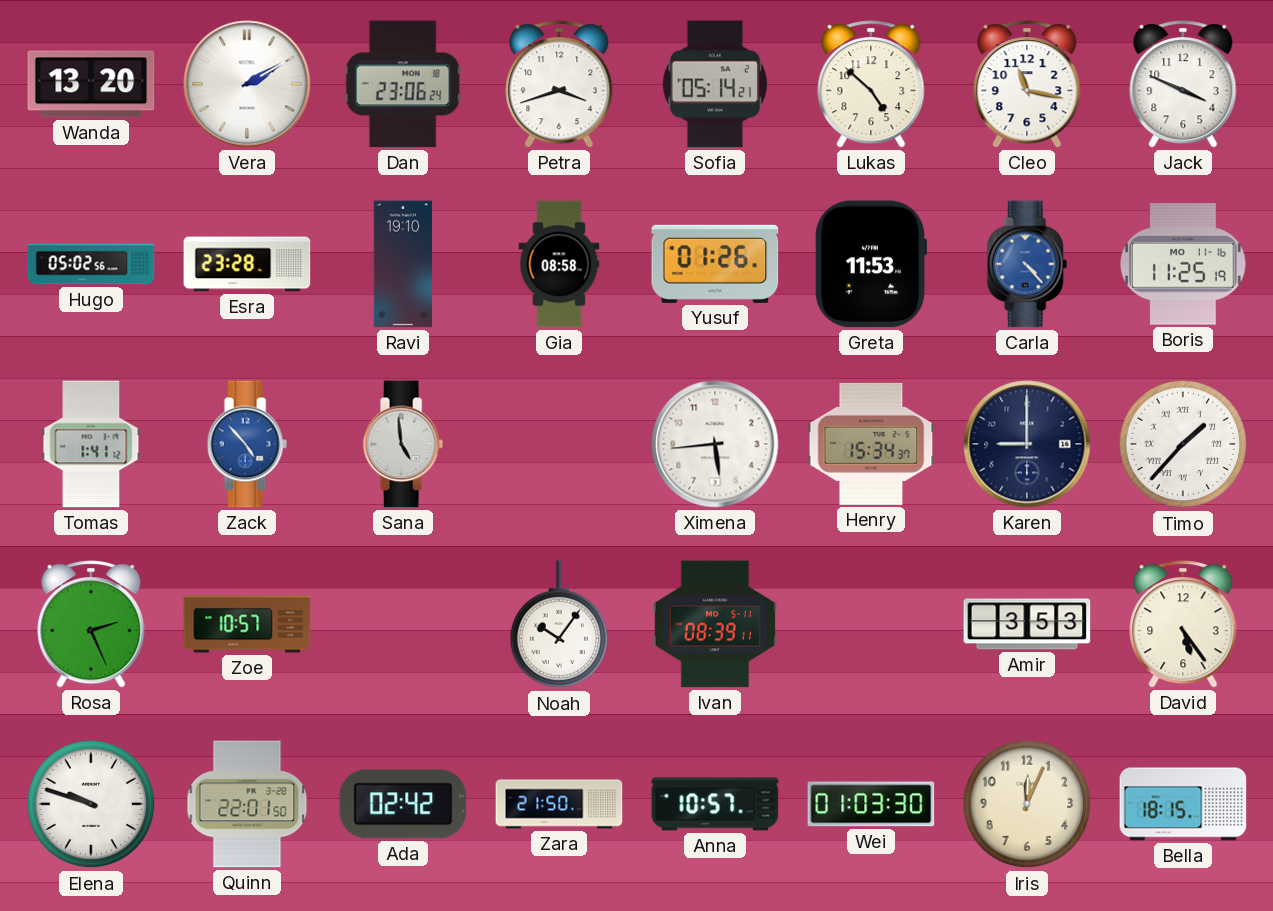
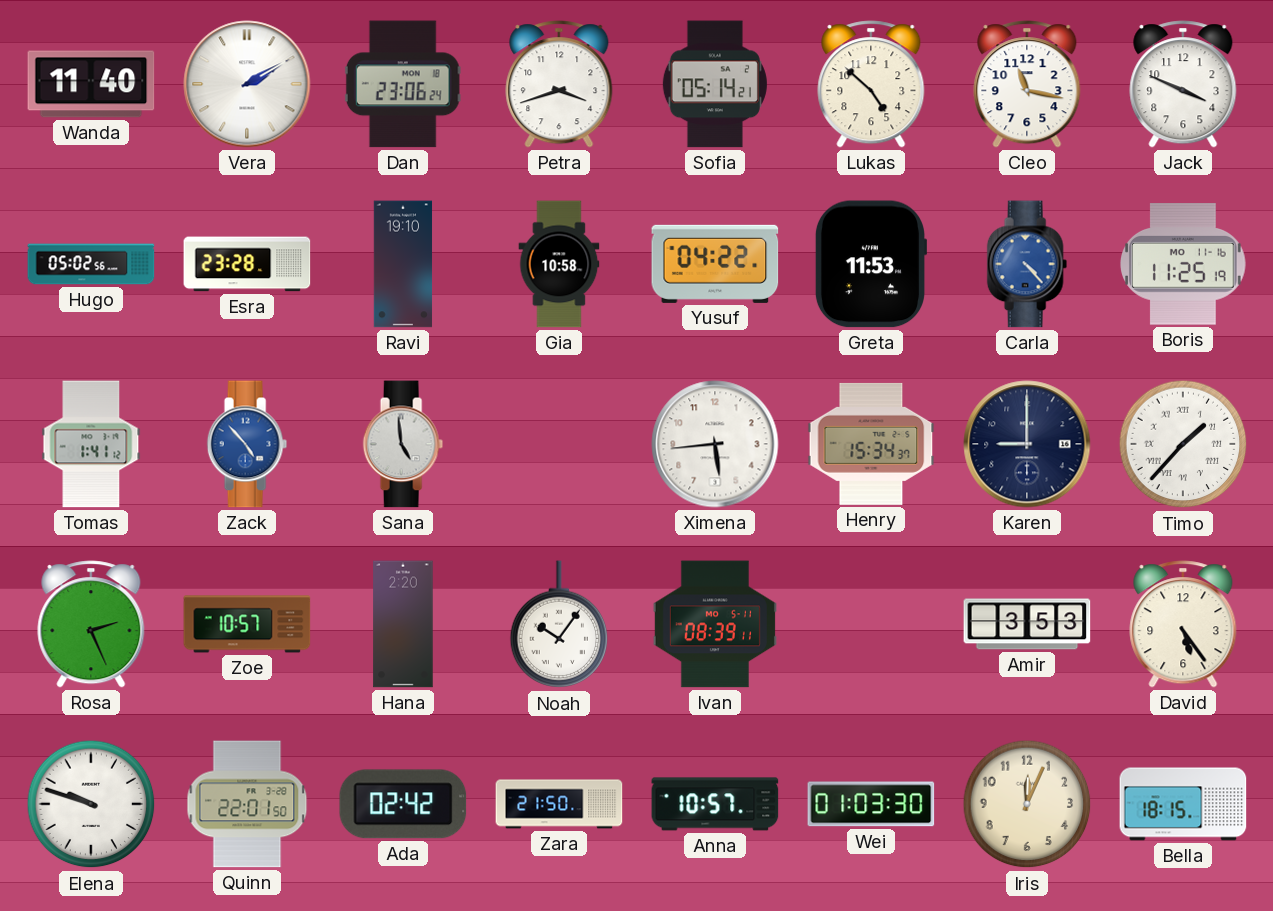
Wanda: 13:20 -> 11:40
Gia: 08:58 -> 10:58
Yusuf: 01:26 -> 04:22
Hana: none -> 2:20
